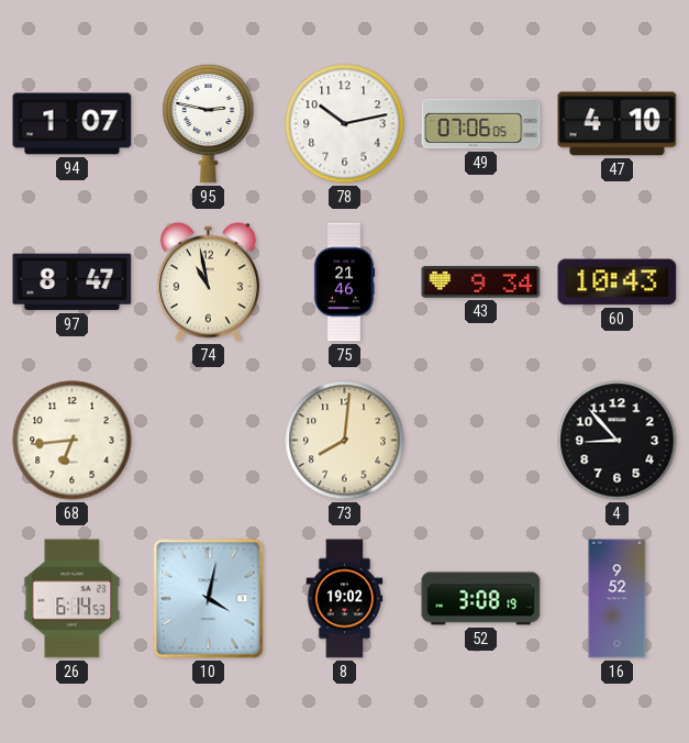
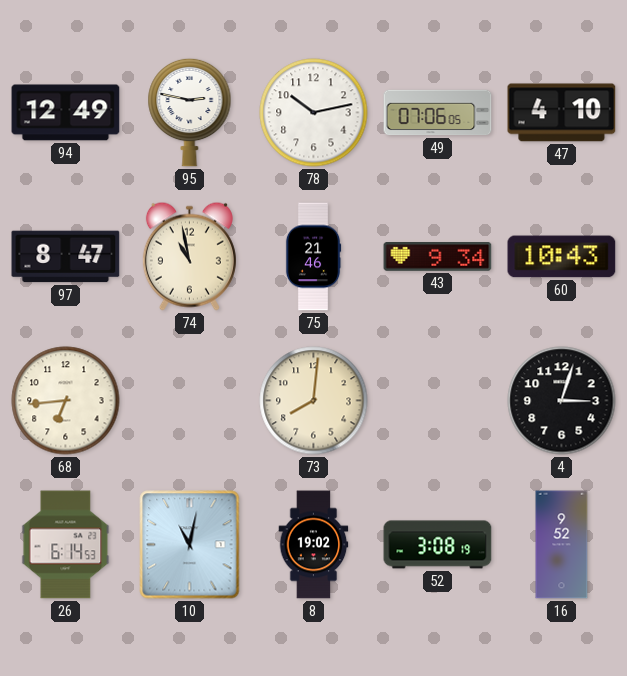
94: 1:07 -> 12:49
4: 8:53 -> 3:03
10: 4:02 -> 11:02
